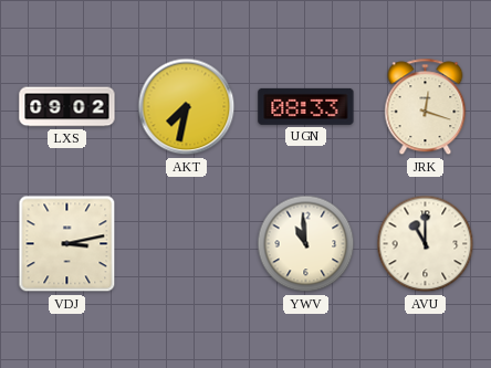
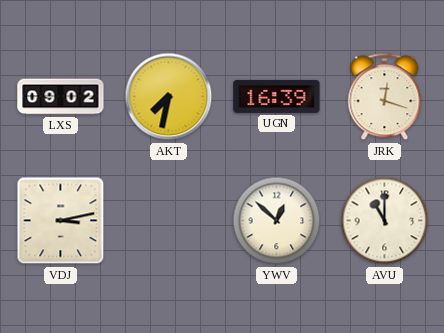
UGN: 08:33 -> 16:39
YWV: 10:59 -> 12:52
